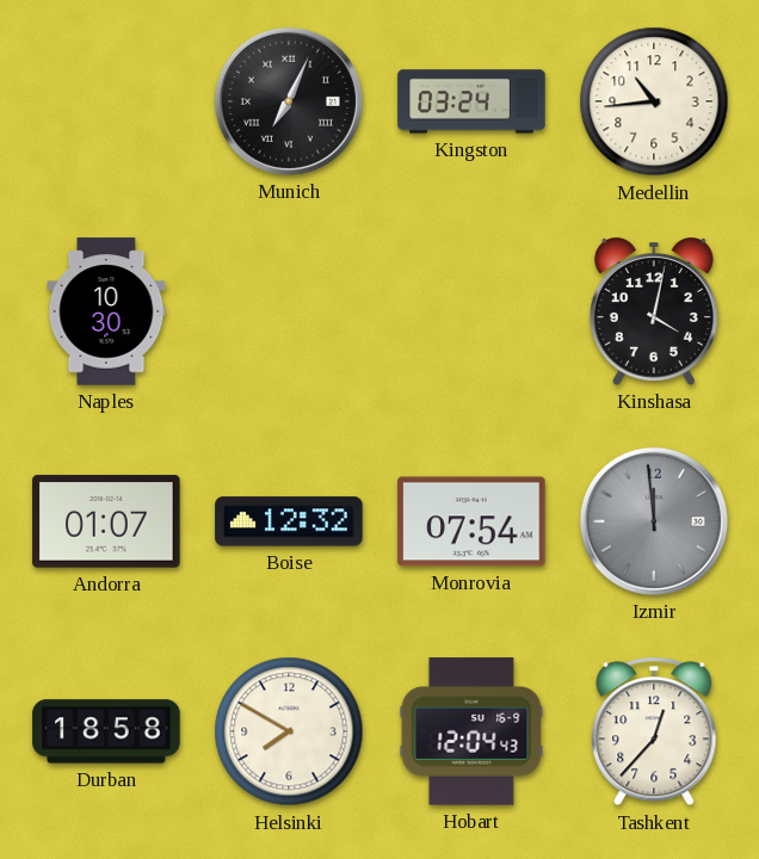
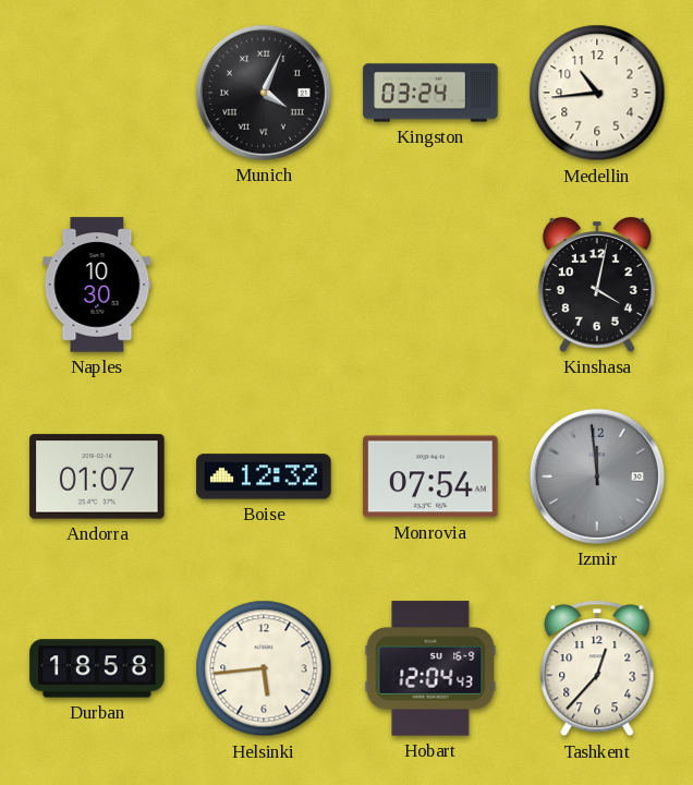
Munich: 7:04 -> 4:04
Helsinki: 7:50 -> 5:44
